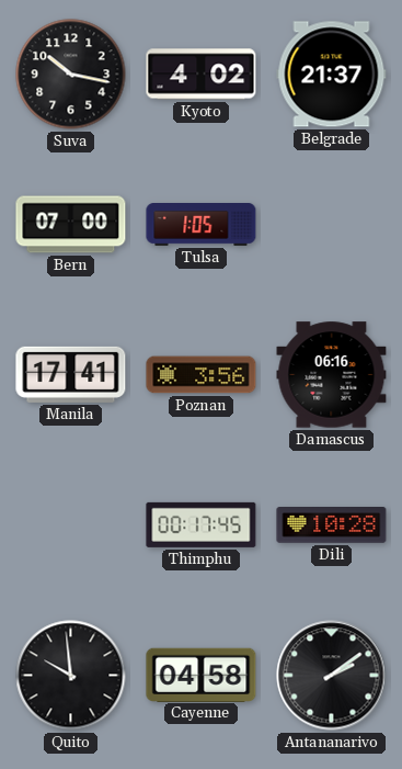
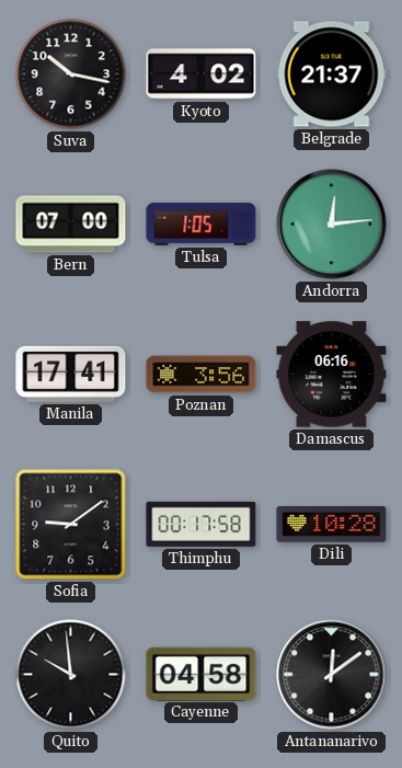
Andorra: none -> 12:14
Sofia: none -> 9:09
Thimphu: 00:17:45 -> 00:17:58
Antananarivo: 2:09 -> 12:09
